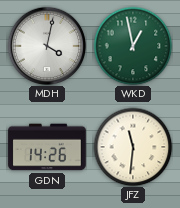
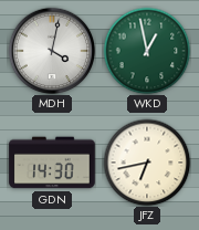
GDN: 14:26 -> 14:30
JFZ: 11:31 -> 6:43
